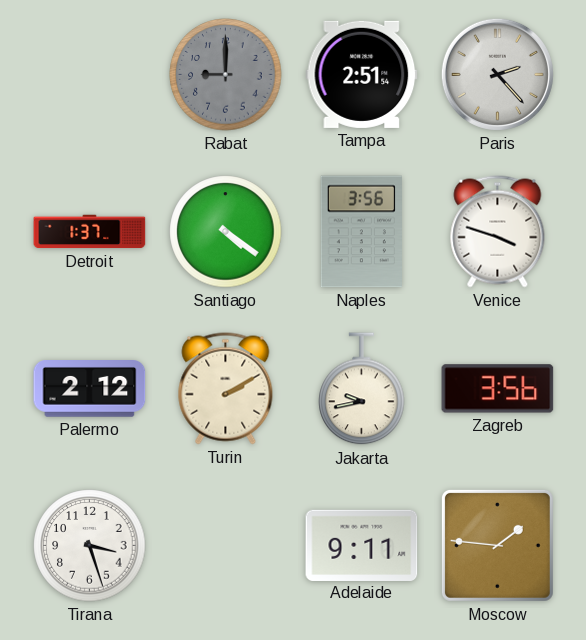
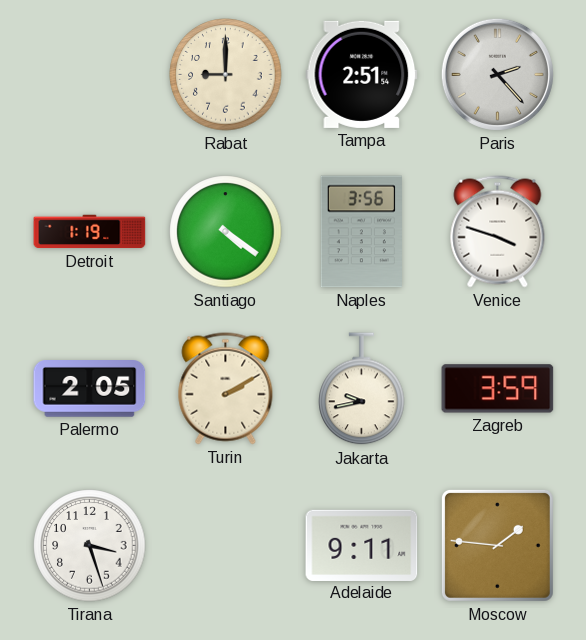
Rabat dial: grey -> cream
Detroit: 1:37 -> 1:19
Palermo: 2:12 -> 2:05
Zagreb: 3:56 -> 3:59
